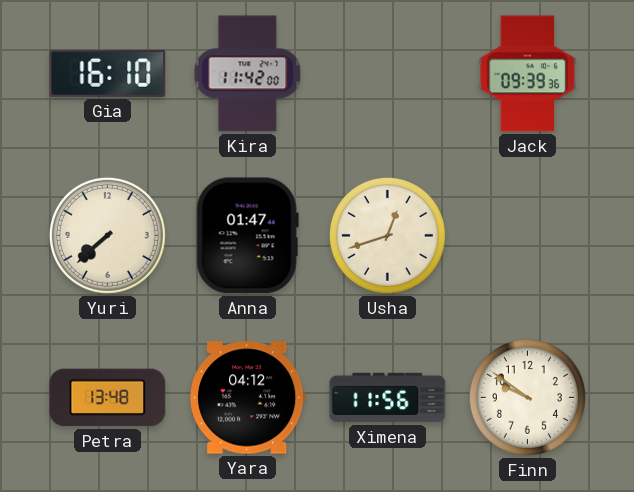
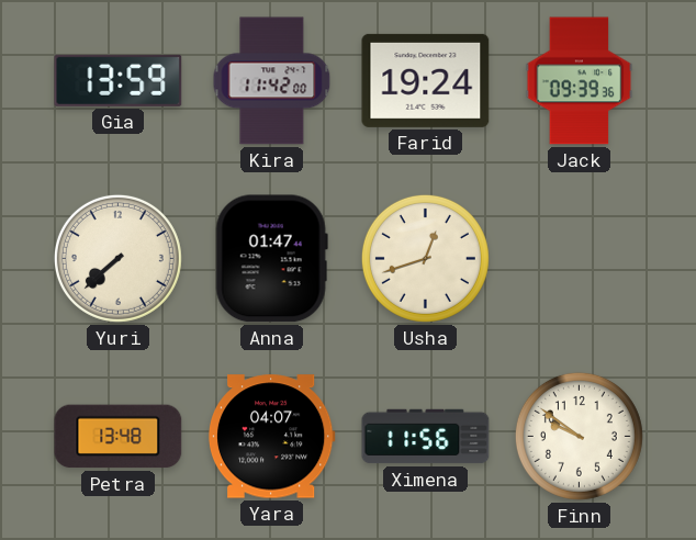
Gia: 16:10 -> 13:59
Farid: none -> 19:24
Yara: 04:12 -> 04:07
